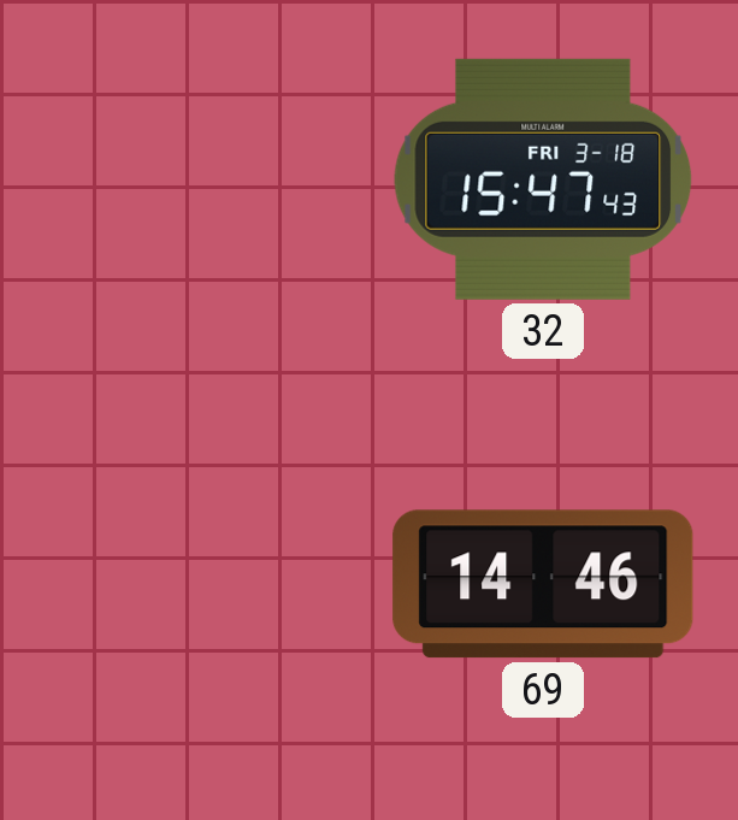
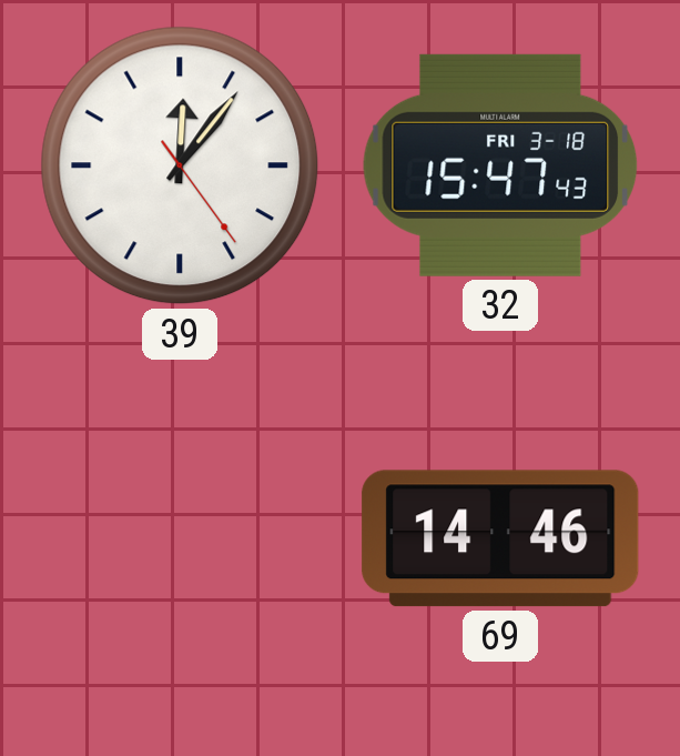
39: none -> 12:06
